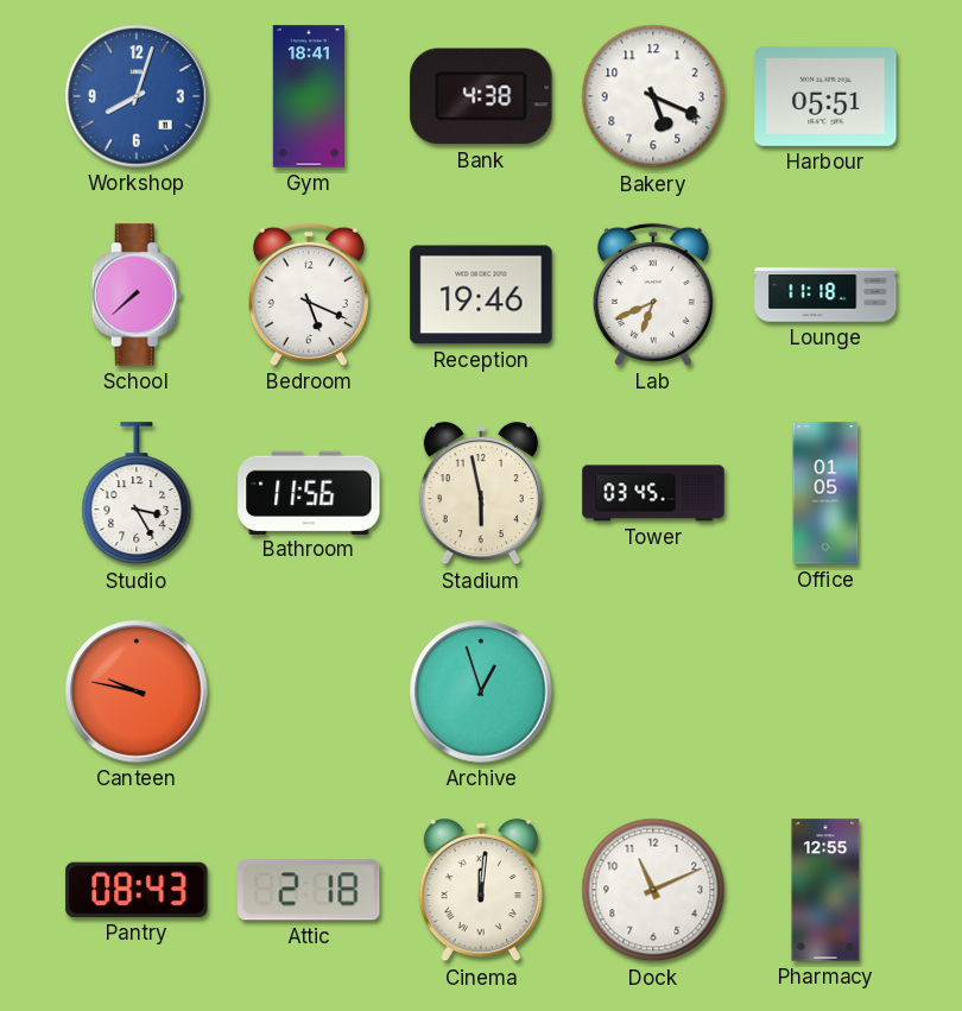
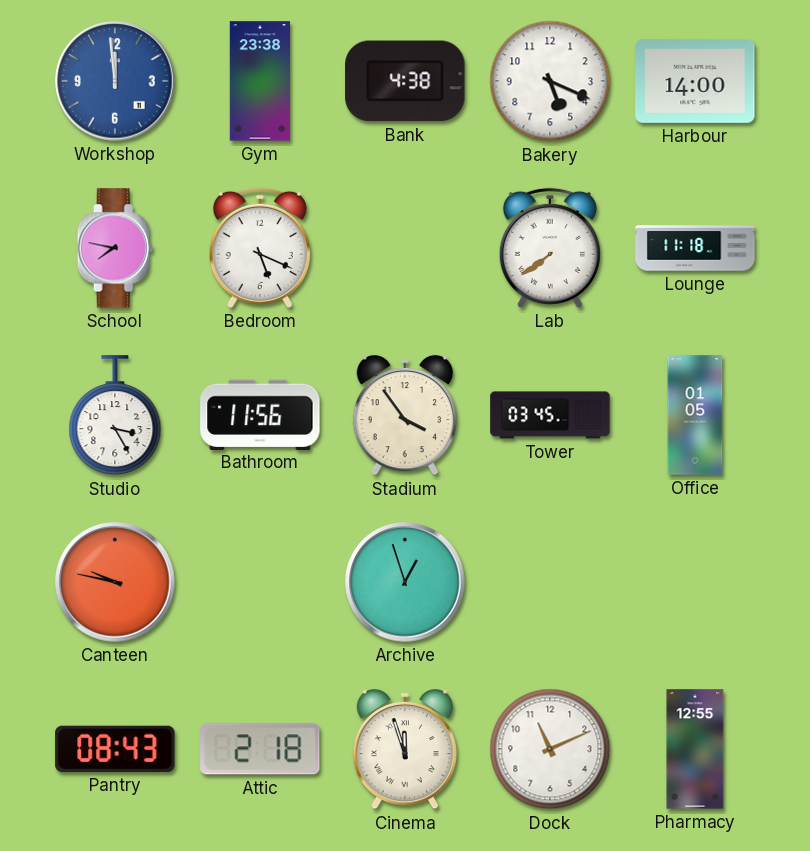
Workshop: 8:03 -> 11:59
Gym: 18:41 -> 23:38
Harbour: 05:51 -> 14:00
School: 7:38 -> 7:47
Reception: 19:46 -> none
Lab: 6:41 -> 7:39
Stadium: 5:58 -> 3:54
Cinema: 12:01 -> 11:57
